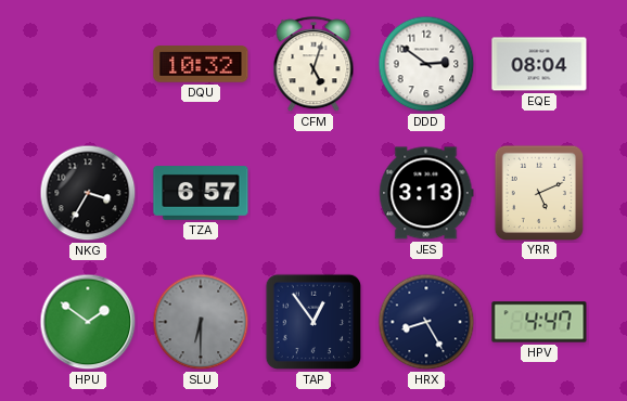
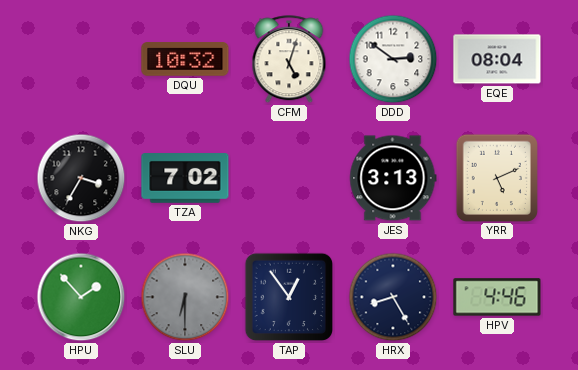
TZA: 6:57 -> 7:02
HPU: 1:51 -> 1:53
HPV: 4:47 -> 4:46
